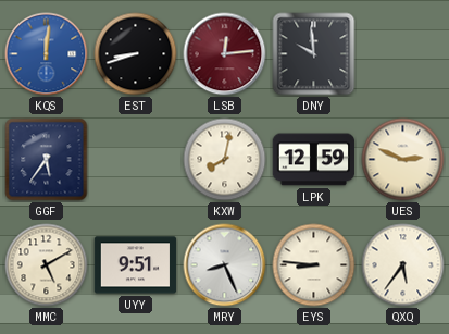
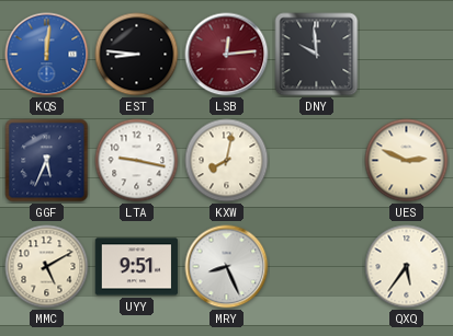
EST: 8:42 -> 8:46
GGF: 5:36 -> 5:34
LTA: none -> 9:17
LPK: 12:59 -> none
EYS: 8:46 -> none
